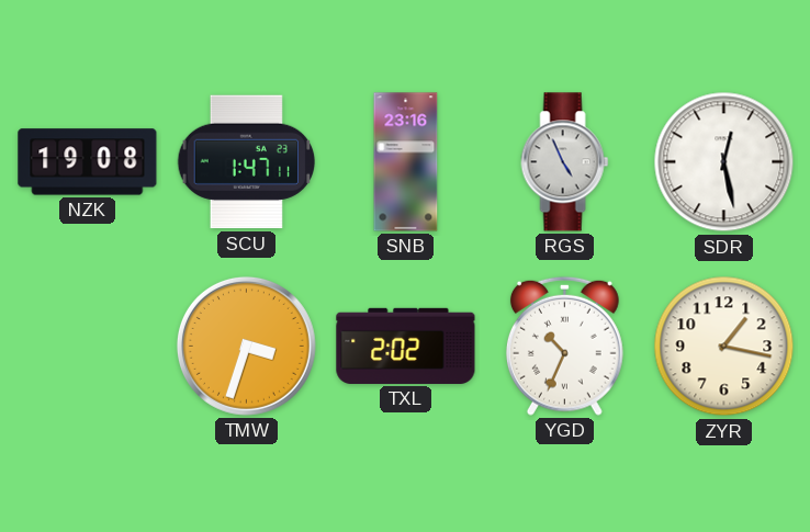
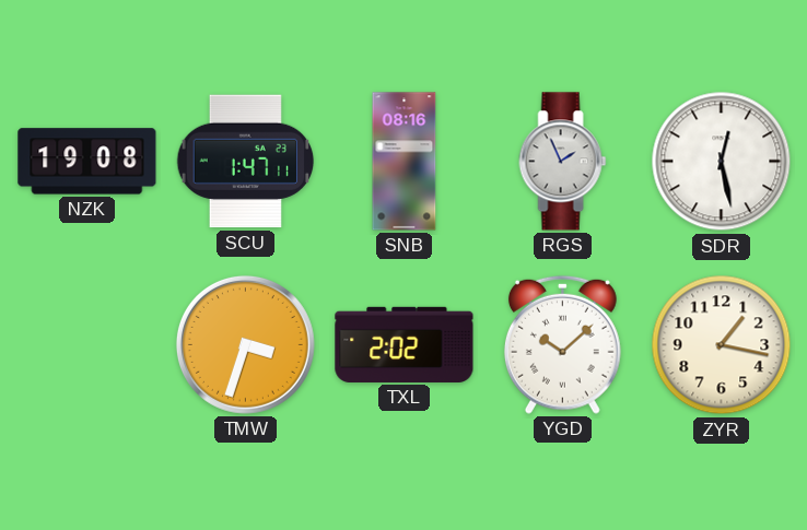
SNB: 23:16 -> 08:16
RGS: 4:56 -> 1:56
YGD: 10:34 -> 10:08
